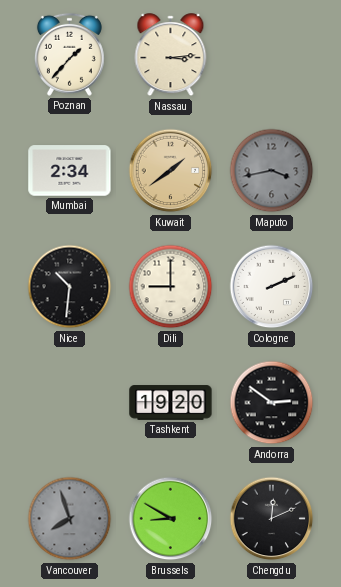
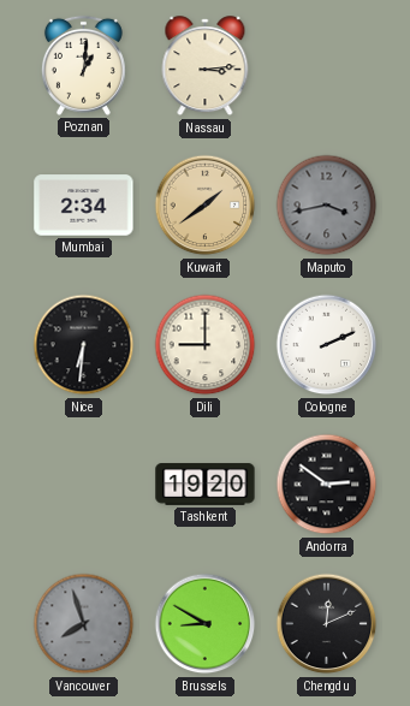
Poznan: 1:37 -> 1:01
Nice: 10:31 -> 6:31
